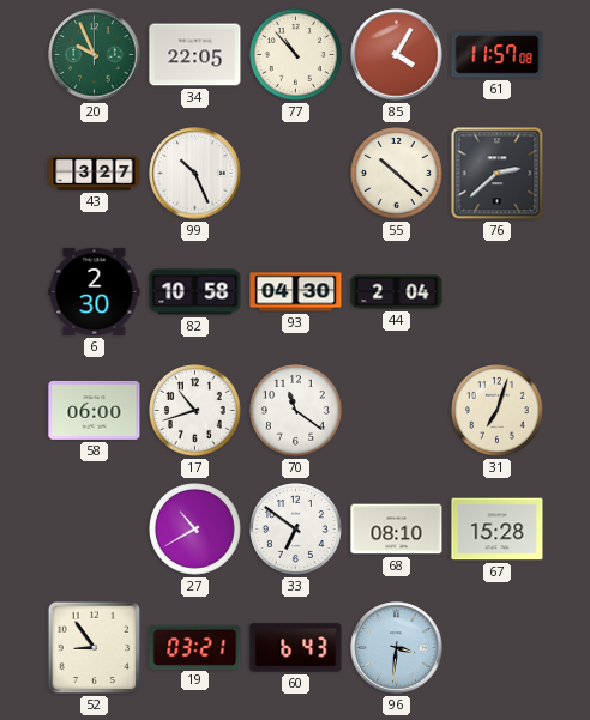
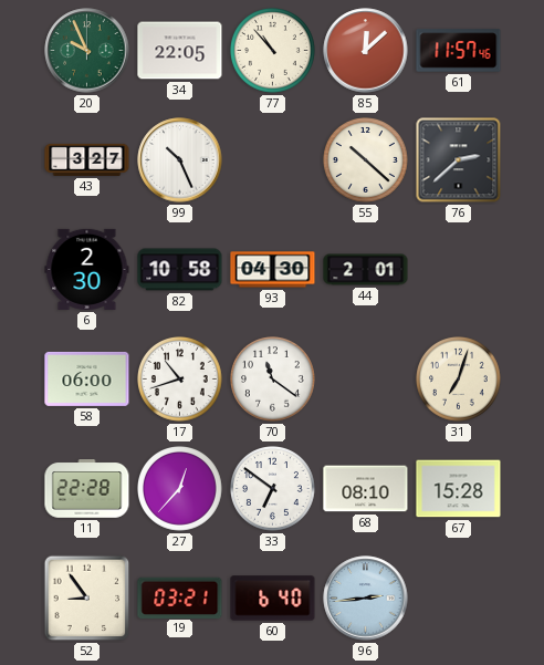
85: 4:05 -> 12:08
61: 11:57:08 -> 11:57:46
44: 2:04 -> 2:01
11: none -> 22:28
27: 10:40 -> 12:37
60: 6:43 -> 6:40
96: 3:31 -> 2:44
